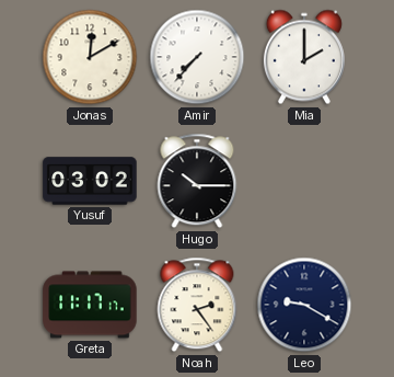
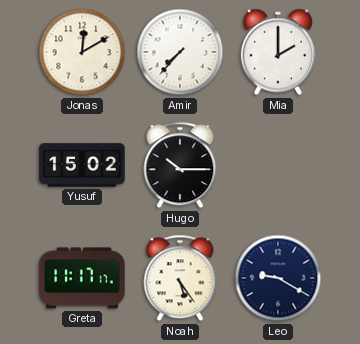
Yusuf: 03:02 -> 15:02
Noah: 2:24 -> 5:24
